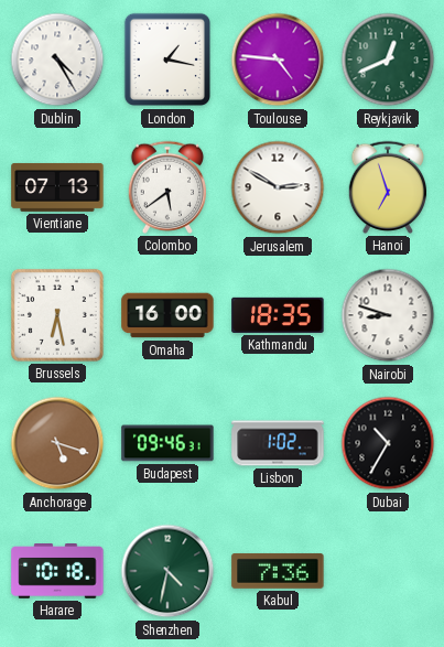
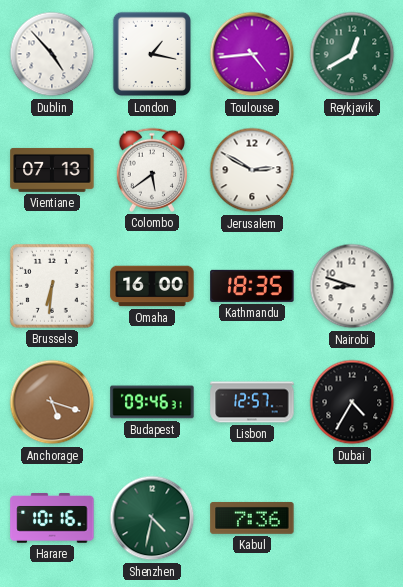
Dublin: 4:25 -> 4:53
Toulouse: 4:46 -> 4:44
Reykjavik: 12:41 -> 12:40
Hanoi: 6:57 -> none
Brussels: 6:28 -> 6:31
Lisbon: 1:02 -> 12:57
Dubai: 10:35 -> 4:35
Harare: 10:18 -> 10:16
